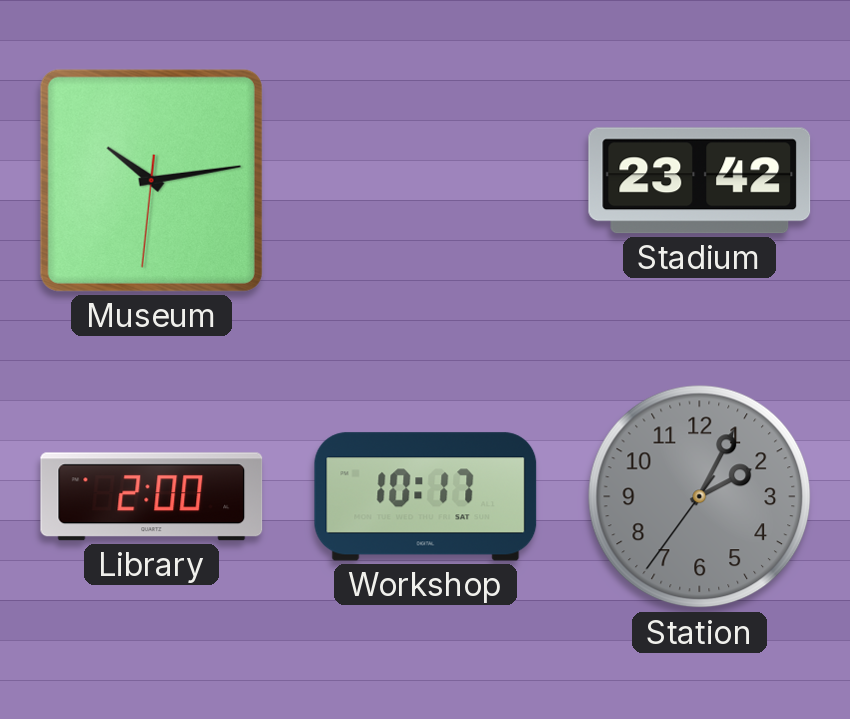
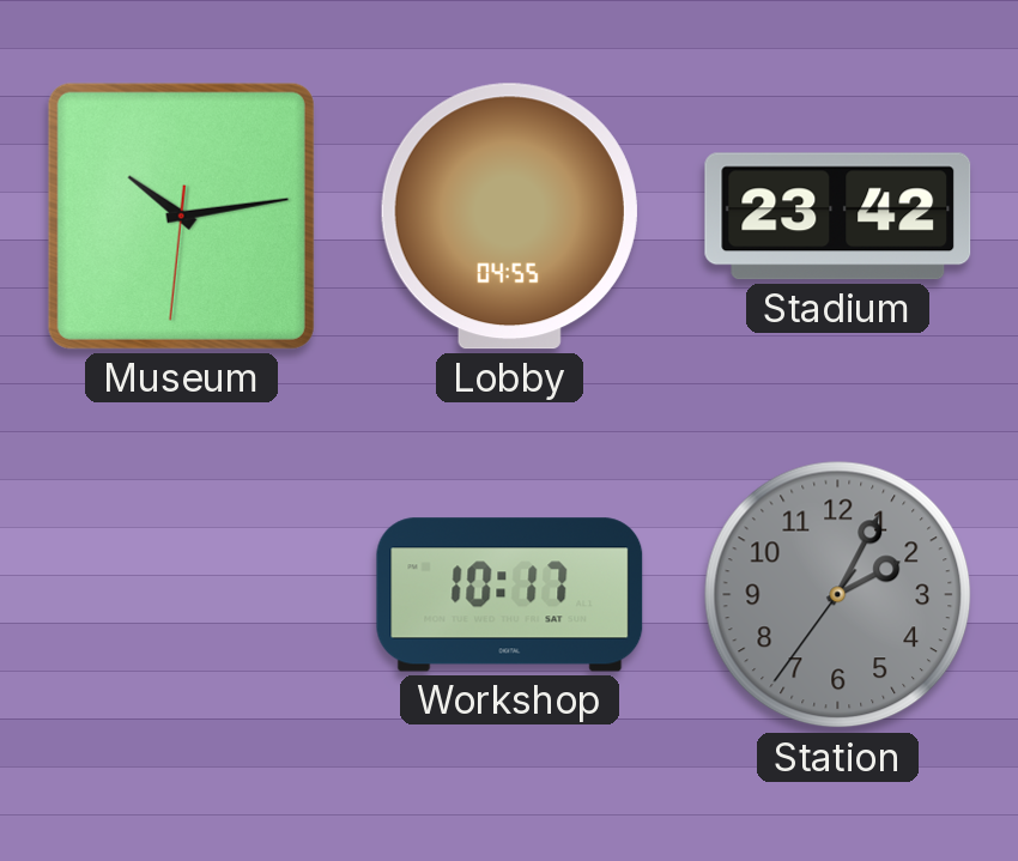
Lobby: none -> 04:55
Library: 2:00 -> none
